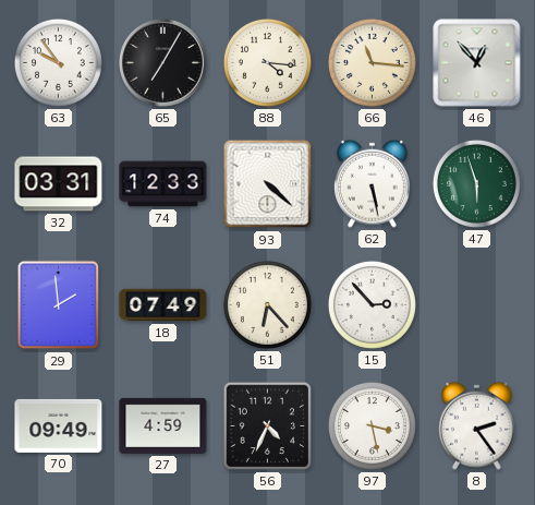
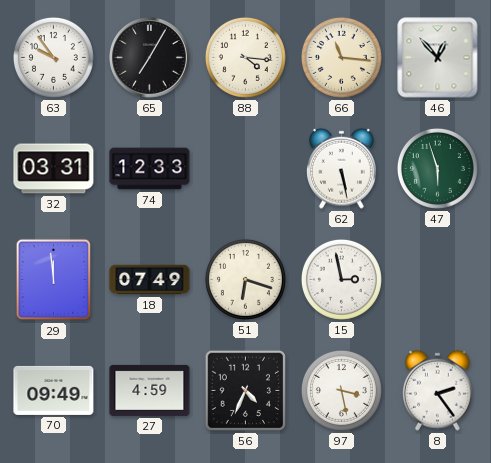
93: 4:22 -> none
29: 1:59 -> 11:59
51: 6:23 -> 6:18
15: 2:53 -> 2:58
